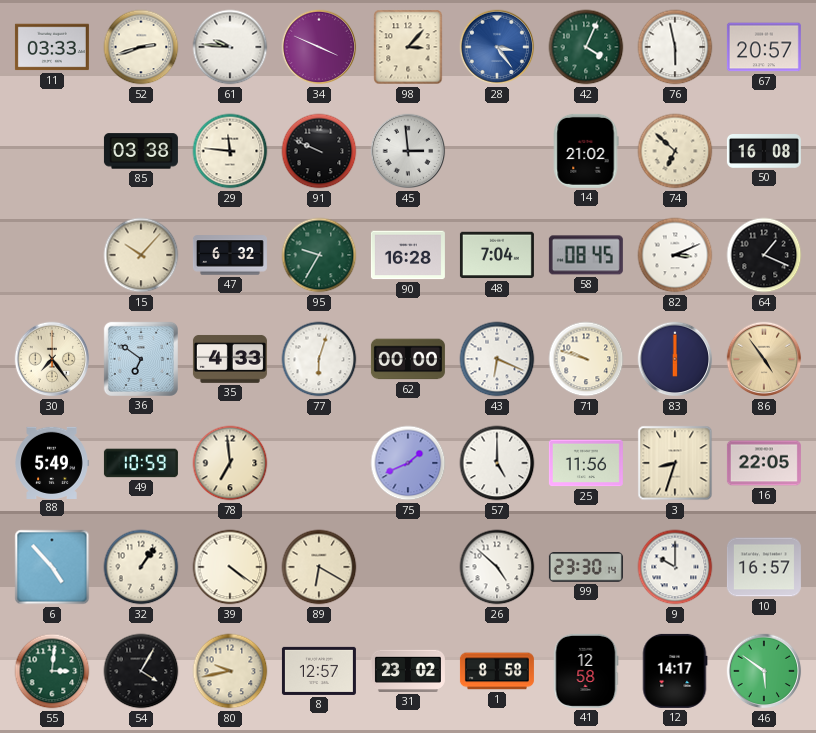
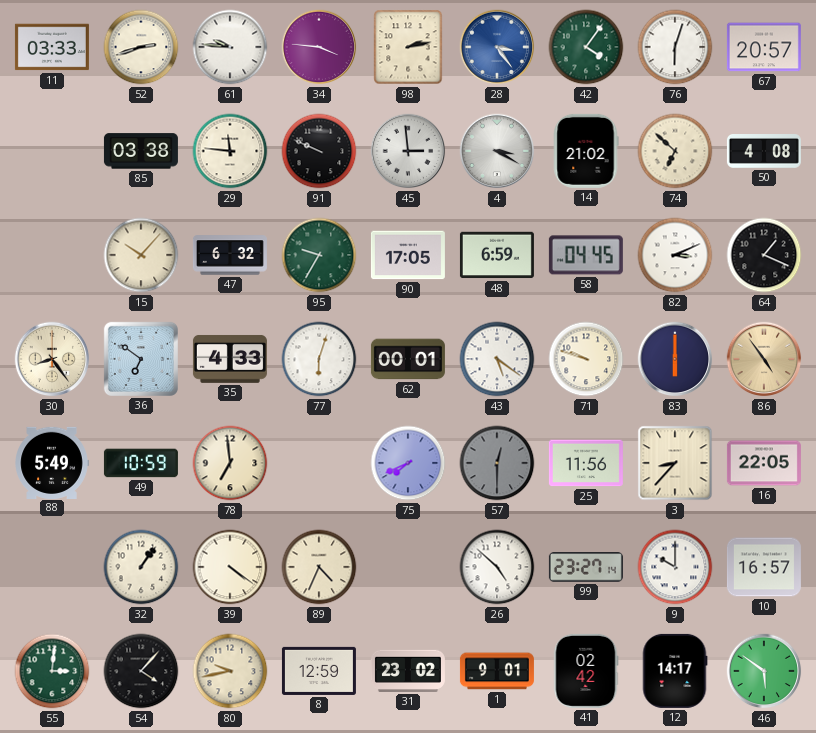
34: 3:49 -> 3:46
98: 3:07 -> 2:13
42: 4:04 -> 4:06
76: 5:58 -> 6:03
4: none -> 3:20
50: 16:08 -> 4:08
90: 16:28 -> 17:05
48: 7:04 -> 6:59
58: 08:45 -> 04:45
30: 7:24 -> 8:24
62: 00:00 -> 00:01
43: 6:19 -> 5:21
75: 1:41 -> 7:41
57: 5:00 -> 12:30
57 dial: white -> grey
3: 8:33 -> 8:37
6: 4:53 -> none
89: 6:20 -> 4:34
99: 23:30 -> 23:27
54: 4:05 -> 4:07
8: 12:57 -> 12:59
1: 8:58 -> 9:01
41: 12:58 -> 02:42
